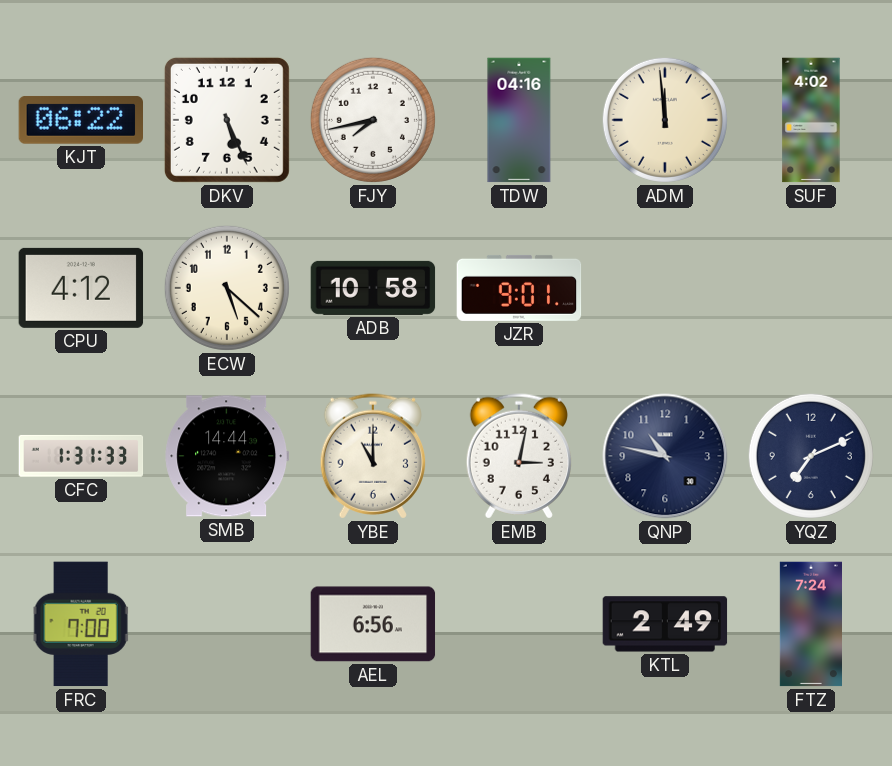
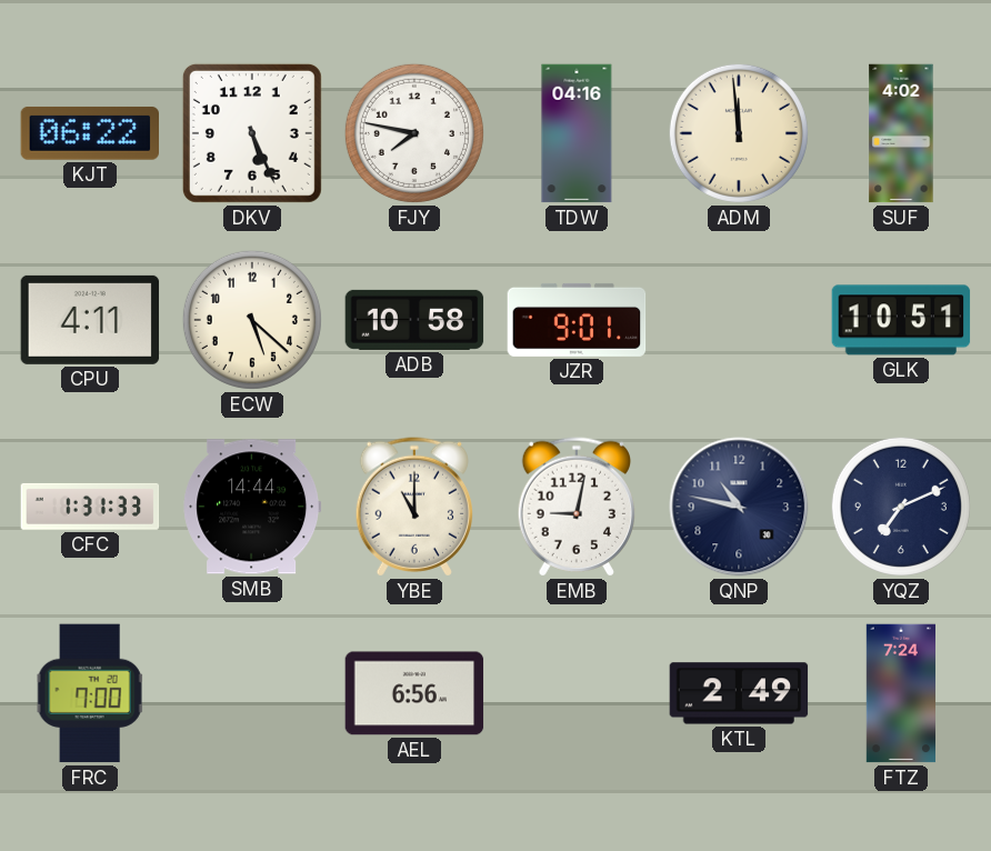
FJY: 7:43 -> 7:47
CPU: 4:12 -> 4:11
GLK: none -> 10:51
EMB: 3:02 -> 9:02
